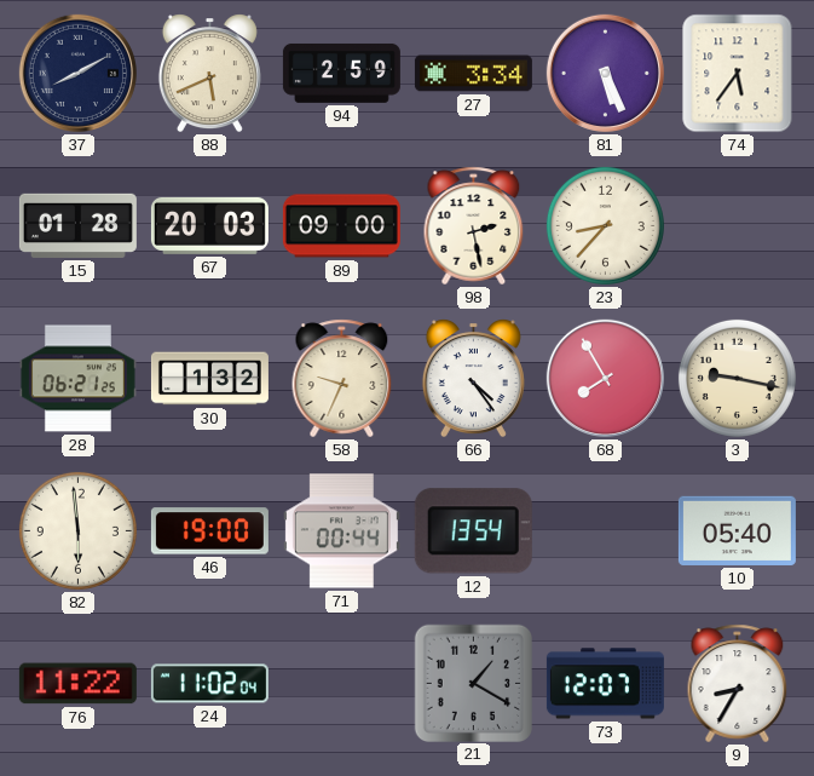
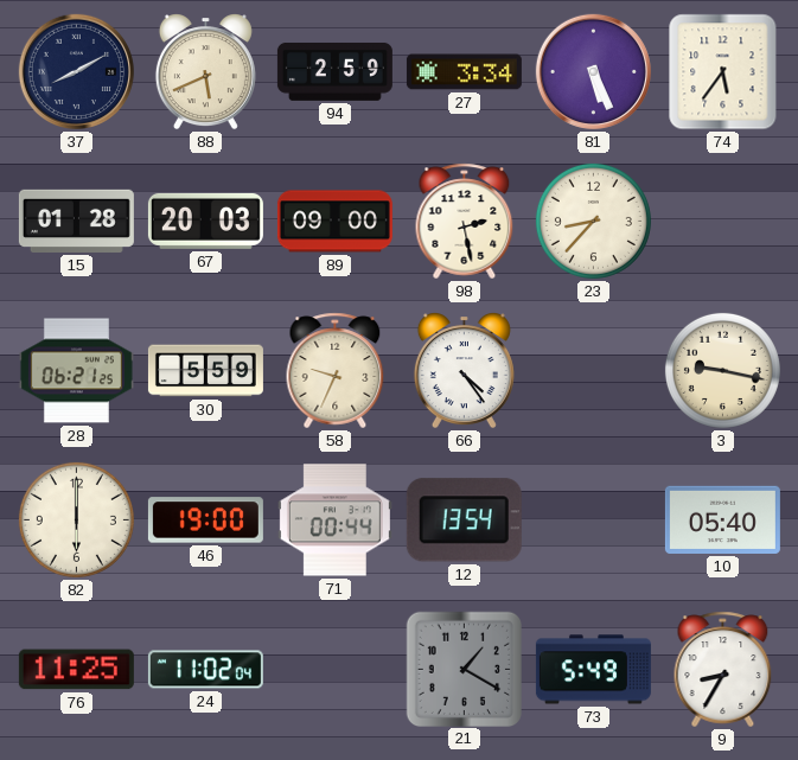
30: 1:32 -> 5:59
68: 7:55 -> none
82: 5:59 -> 6:00
76: 11:22 -> 11:25
73: 12:07 -> 5:49
